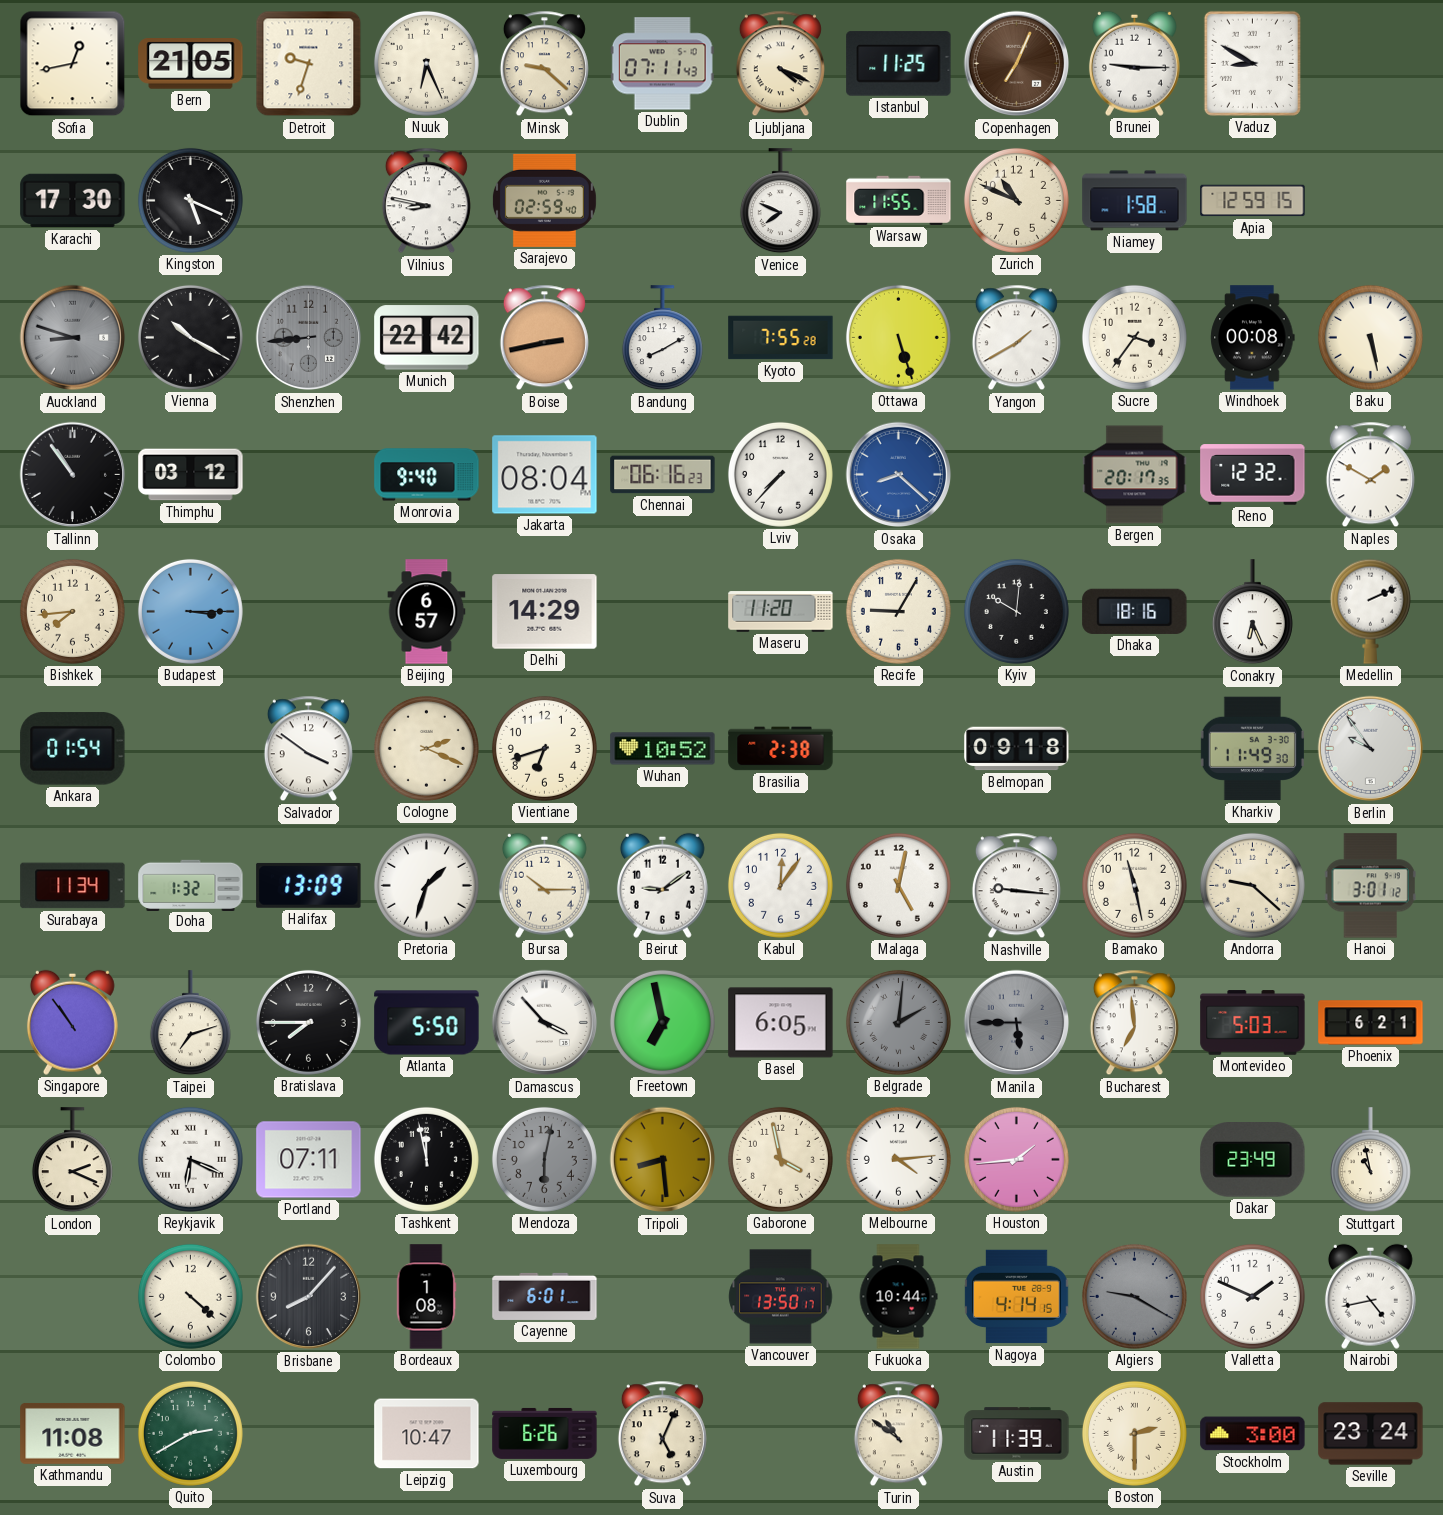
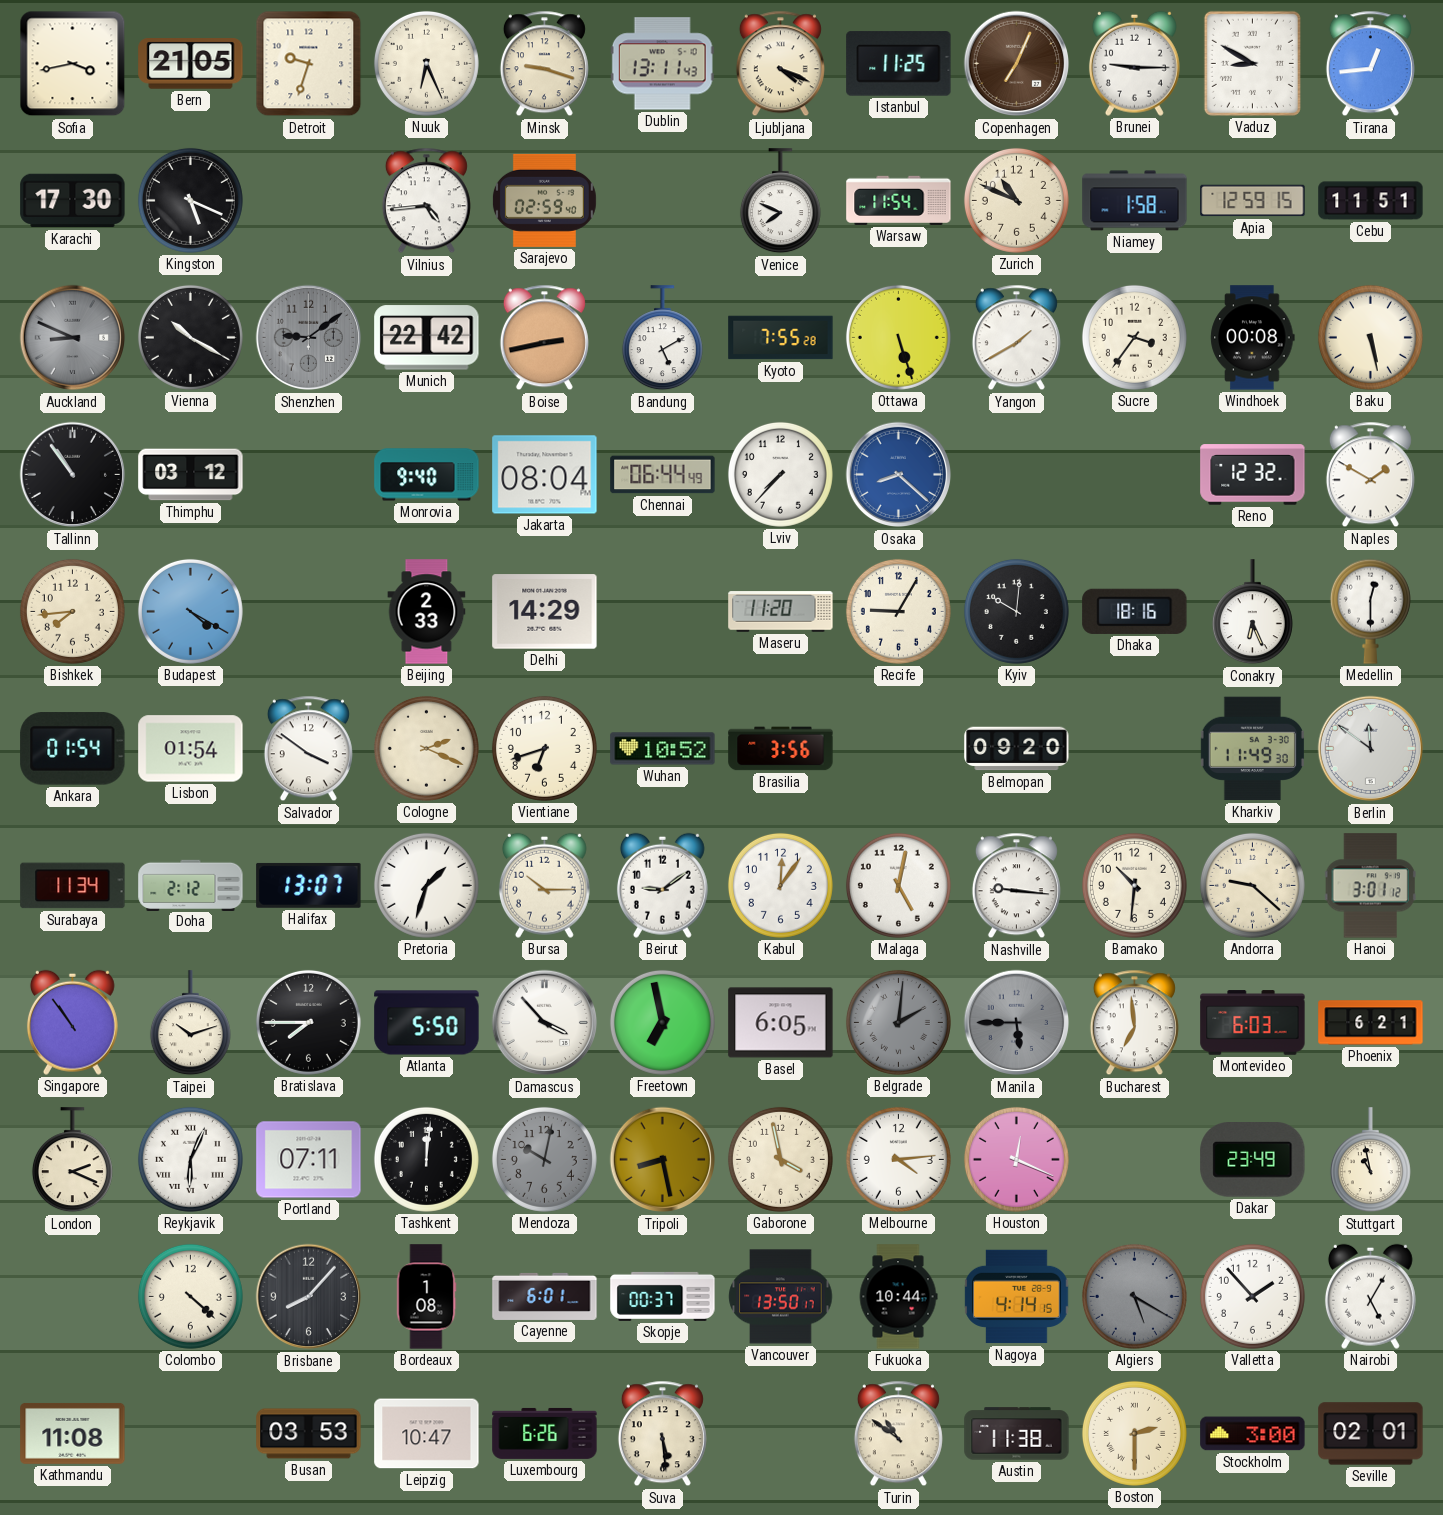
Sofia: 12:43 -> 3:43
Minsk: 9:22 -> 9:18
Dublin: 07:11 -> 13:11
Tirana: none -> 12:44
Vilnius: 8:47 -> 4:44
Warsaw: 11:55 -> 11:54
Cebu: none -> 11:51
Auckland: 8:48 -> 8:49
Shenzhen: 8:44 -> 9:09
Bandung: 8:10 -> 5:10
Chennai: 06:16 -> 06:44
Bergen: 20:17 -> none
Budapest: 3:15 -> 4:20
Beijing: 6:57 -> 2:33
Medellin: 2:11 -> 12:30
Lisbon: none -> 01:54
Brasilia: 2:38 -> 3:56
Belmopan: 09:18 -> 09:20
Berlin: 9:54 -> 11:51
Doha: 1:32 -> 2:12
Halifax: 13:09 -> 13:07
Bamako: 11:28 -> 10:31
Taipei: 7:12 -> 10:12
Montevideo: 5:03 -> 6:03
Reykjavik: 6:19 -> 6:04
Tashkent: 11:58 -> 12:01
Mendoza: 6:02 -> 10:02
Tripoli: 8:29 -> 8:28
Houston: 1:44 -> 12:19
Skopje: none -> 00:37
Algiers: 9:20 -> 5:20
Valletta: 1:49 -> 1:53
Nairobi: 4:43 -> 5:05
Quito: 2:40 -> none
Busan: none -> 03:53
Suva: 5:04 -> 5:29
Austin: 11:39 -> 11:38
Seville: 23:24 -> 02:01
